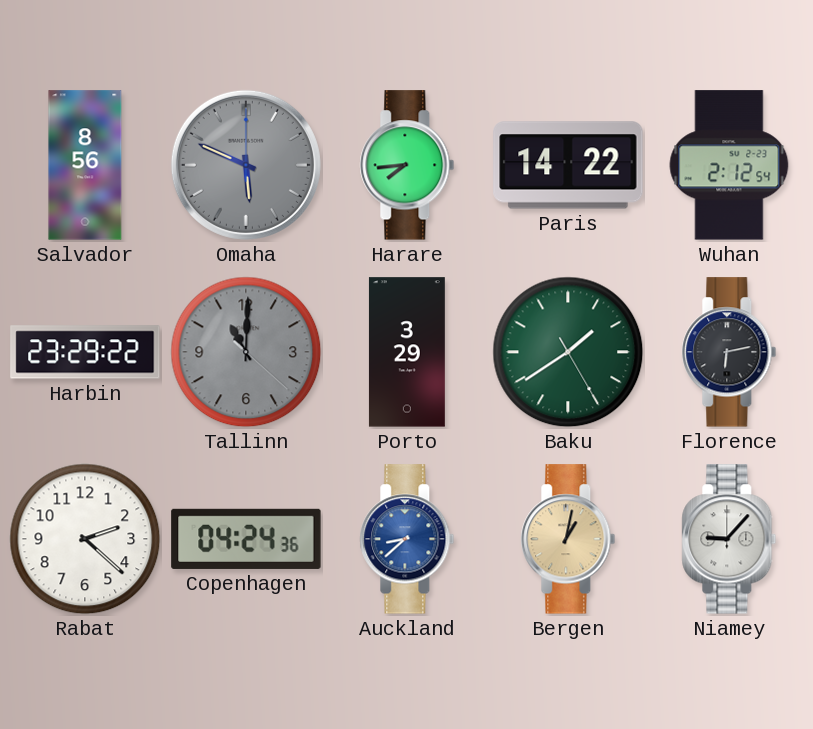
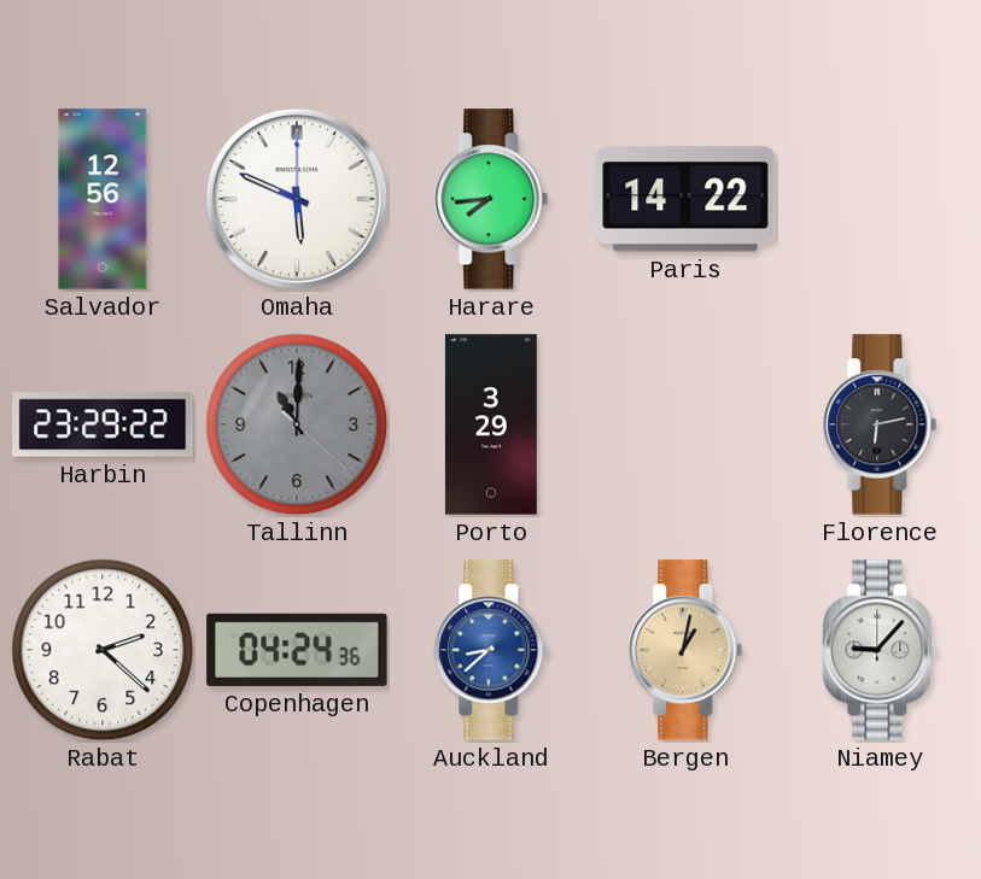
Salvador: 8:56 -> 12:56
Omaha dial: grey -> white
Wuhan: 2:12 -> none
Baku: 1:39 -> none
